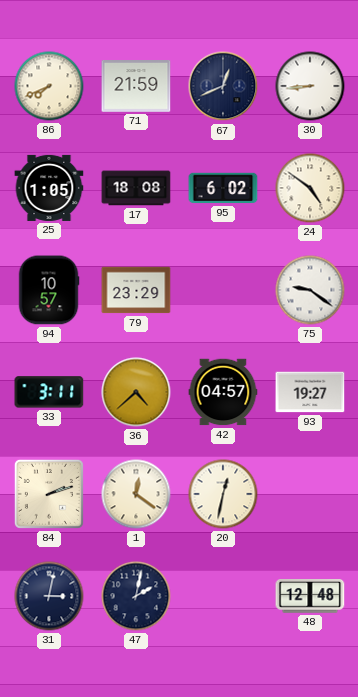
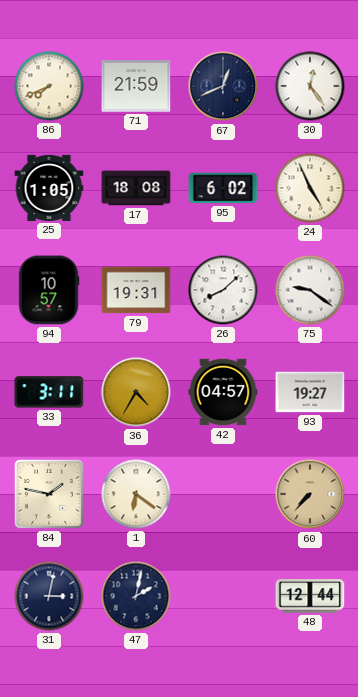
30: 8:44 -> 12:24
24: 4:51 -> 4:56
79: 23:29 -> 19:31
26: none -> 8:08
36: 4:38 -> 4:35
84: 2:12 -> 1:47
1: 12:21 -> 6:21
20: 12:32 -> none
60: none -> 7:37
48: 12:48 -> 12:44
